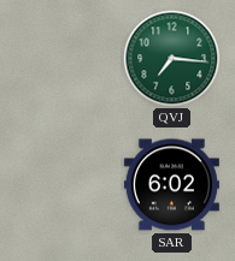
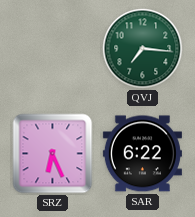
SRZ: none -> 6:26
SAR: 6:02 -> 6:22
